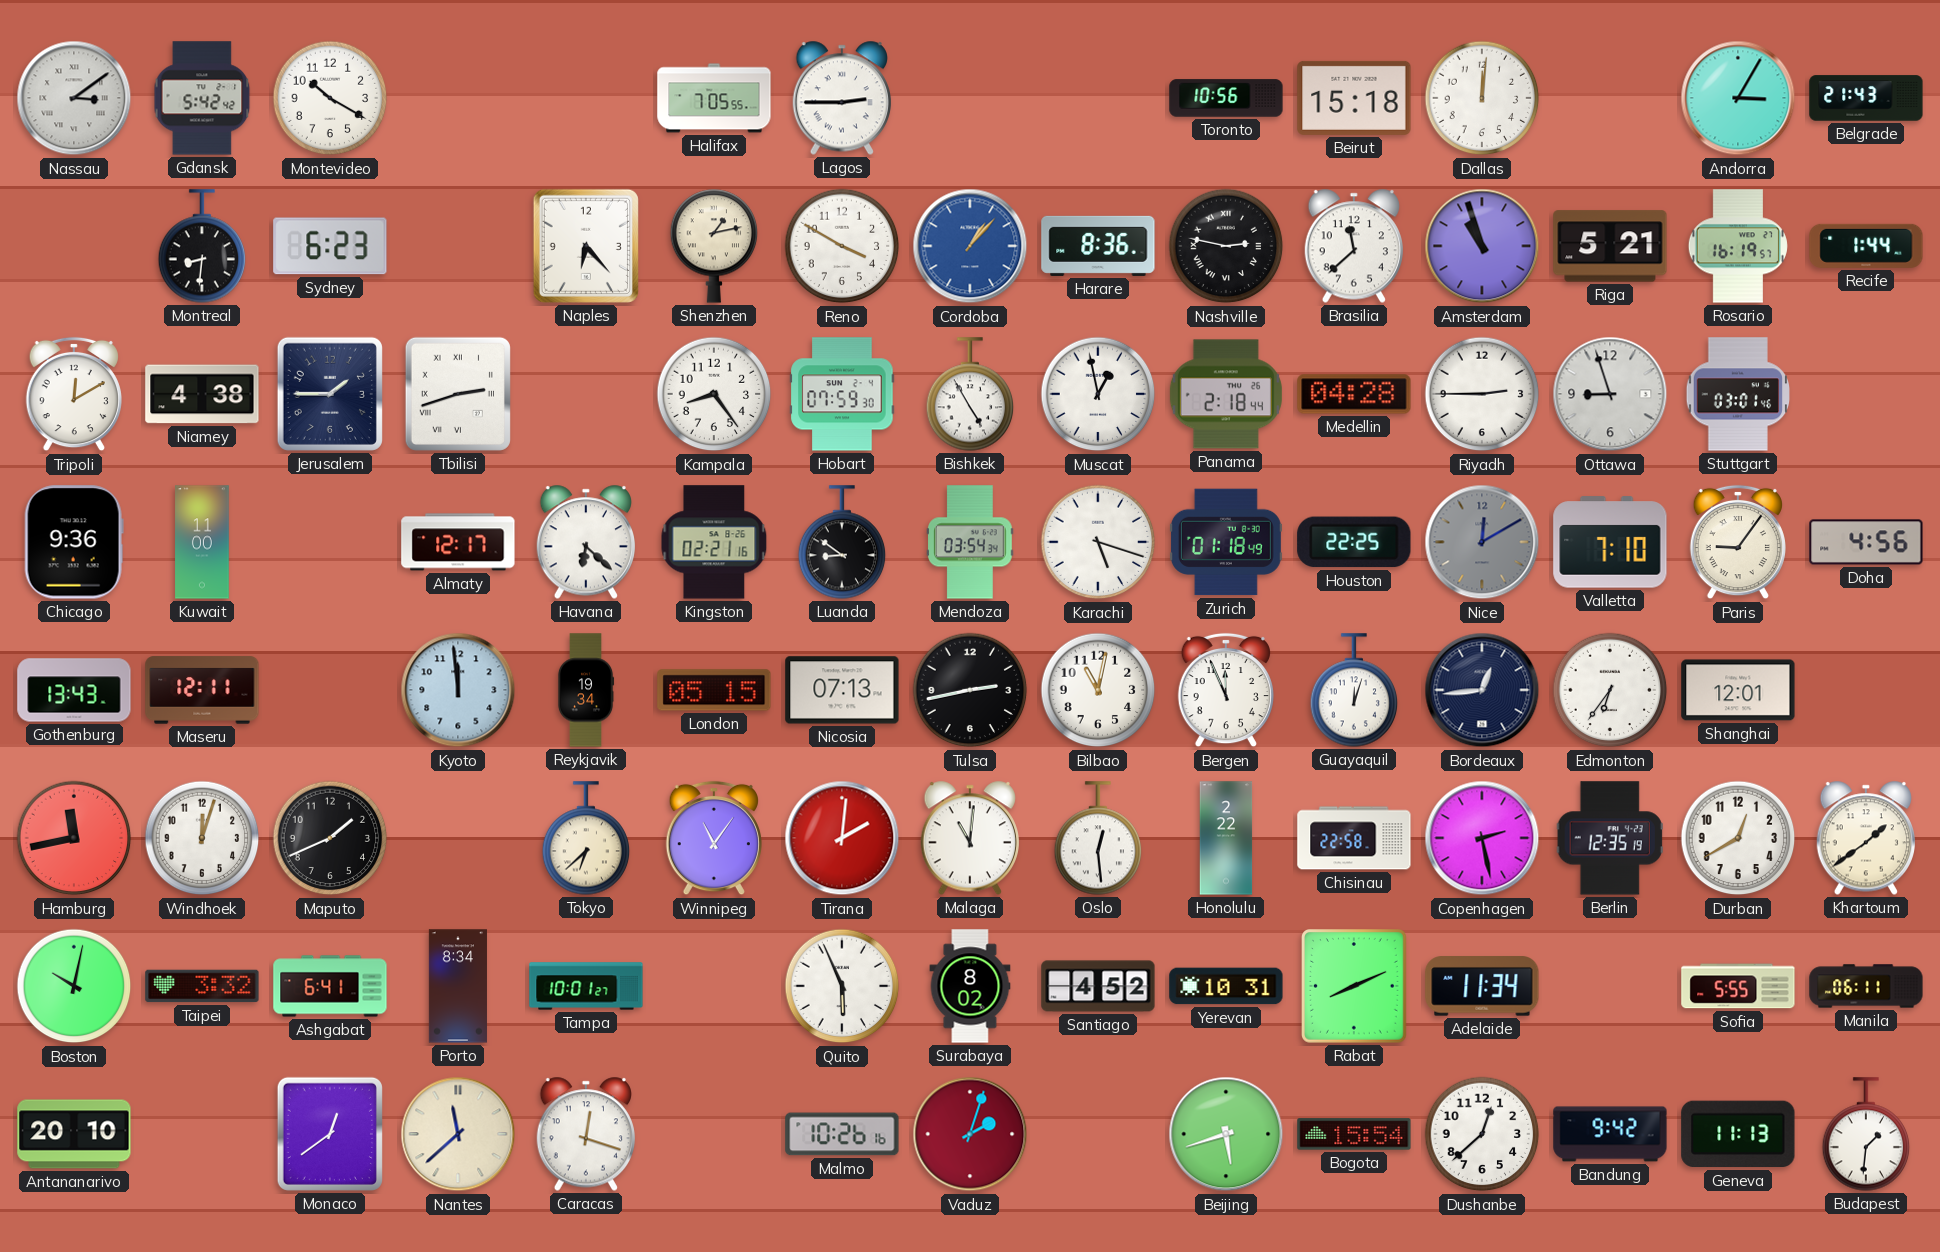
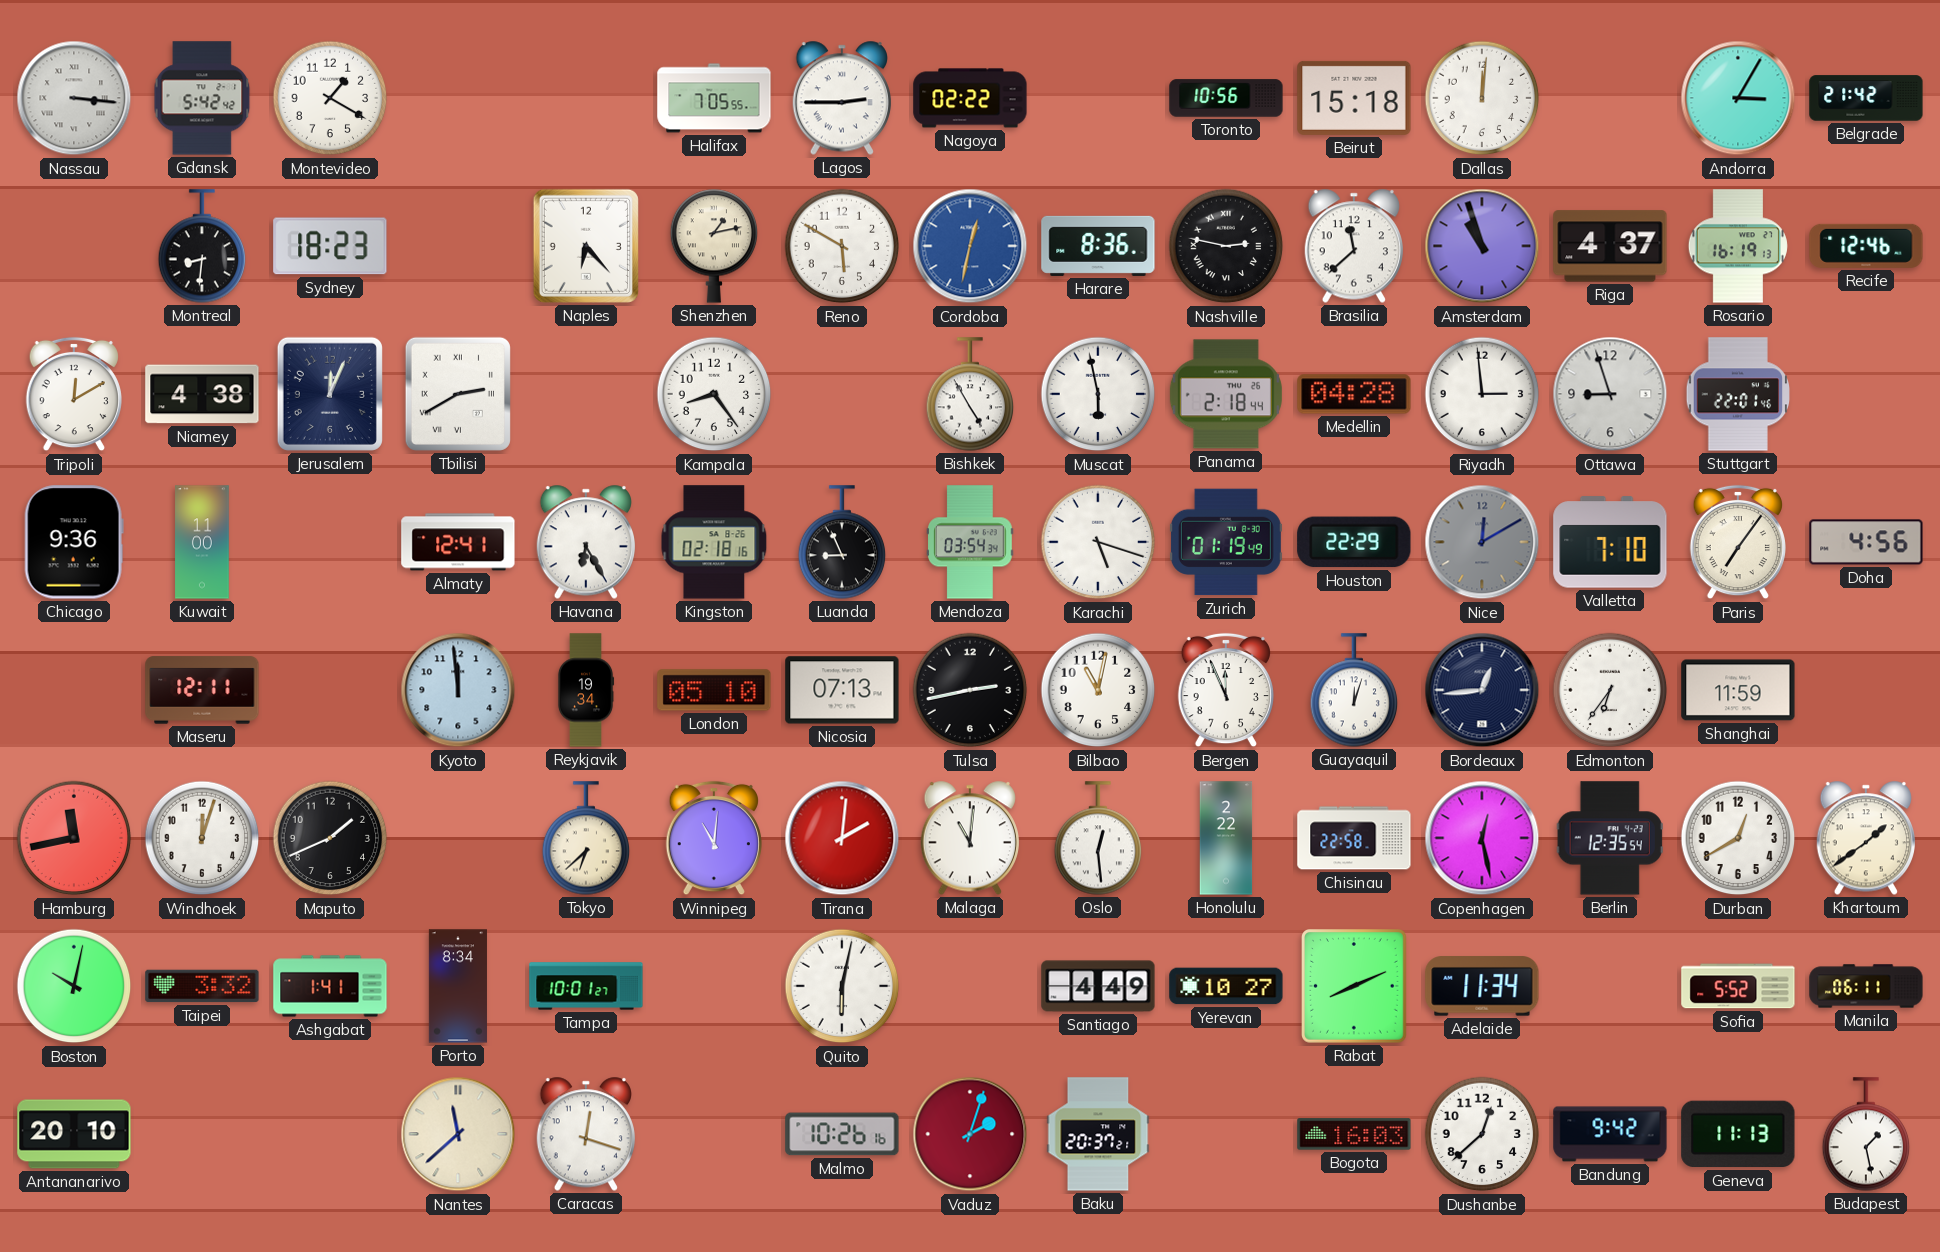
Nassau: 3:09 -> 3:16
Montevideo: 10:20 -> 1:20
Nagoya: none -> 02:22
Belgrade: 21:43 -> 21:42
Sydney: 6:23 -> 18:23
Reno: 3:50 -> 5:50
Cordoba: 1:07 -> 12:32
Riga: 5:21 -> 4:37
Rosario: 16:19:57 -> 16:19:13
Recife: 1:44 -> 12:46
Jerusalem: 1:45 -> 12:04
Tbilisi: 2:42 -> 2:40
Hobart: 07:59 -> none
Muscat: 12:58 -> 5:58
Riyadh: 2:45 -> 2:59
Stuttgart: 03:01 -> 22:01
Almaty: 12:17 -> 12:41
Havana: 6:22 -> 6:25
Kingston: 02:21 -> 02:18
Luanda: 8:51 -> 8:56
Zurich: 01:18 -> 01:19
Houston: 22:25 -> 22:29
Paris: 9:06 -> 7:06
Gothenburg: 13:43 -> none
London: 05:15 -> 05:10
Shanghai: 12:01 -> 11:59
Winnipeg: 11:06 -> 11:01
Copenhagen: 2:28 -> 12:28
Berlin: 12:35:19 -> 12:35:54
Ashgabat: 6:41 -> 1:41
Quito: 5:56 -> 6:02
Surabaya: 8:02 -> none
Santiago: 4:52 -> 4:49
Yerevan: 10:31 -> 10:27
Sofia: 5:55 -> 5:52
Monaco: 12:39 -> none
Baku: none -> 20:37
Beijing: 5:42 -> none
Bogota: 15:54 -> 16:03
Budapest: 1:31 -> 1:28
